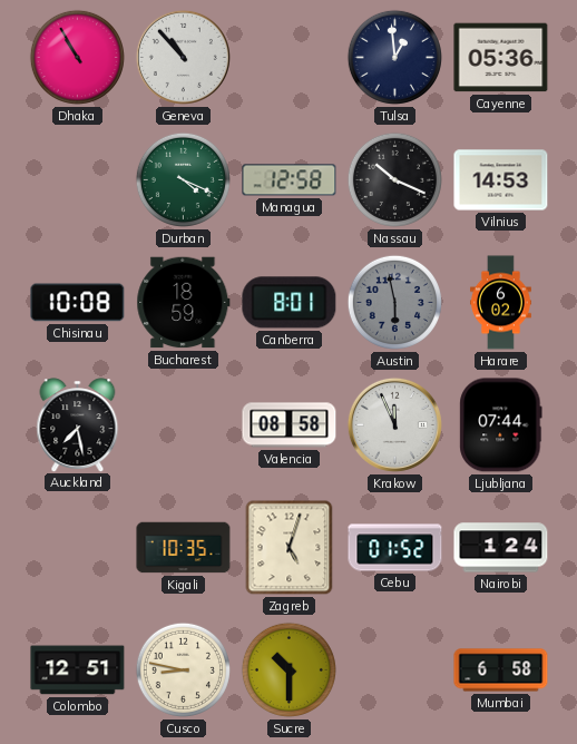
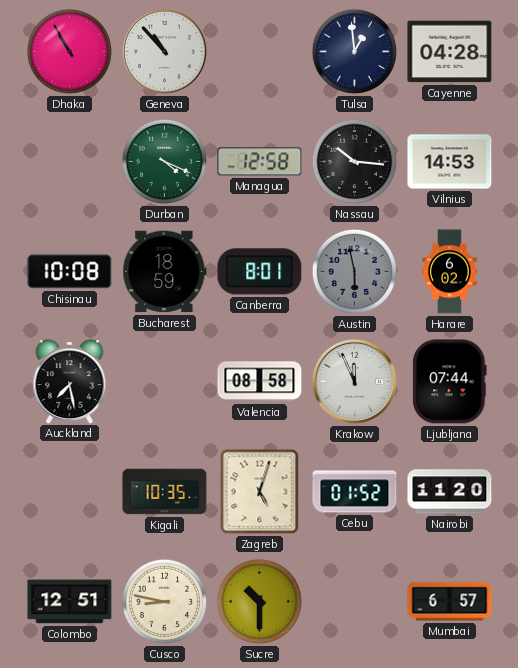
Cayenne: 05:36 -> 04:28
Nassau: 10:19 -> 10:16
Nairobi: 1:24 -> 11:20
Mumbai: 6:58 -> 6:57
